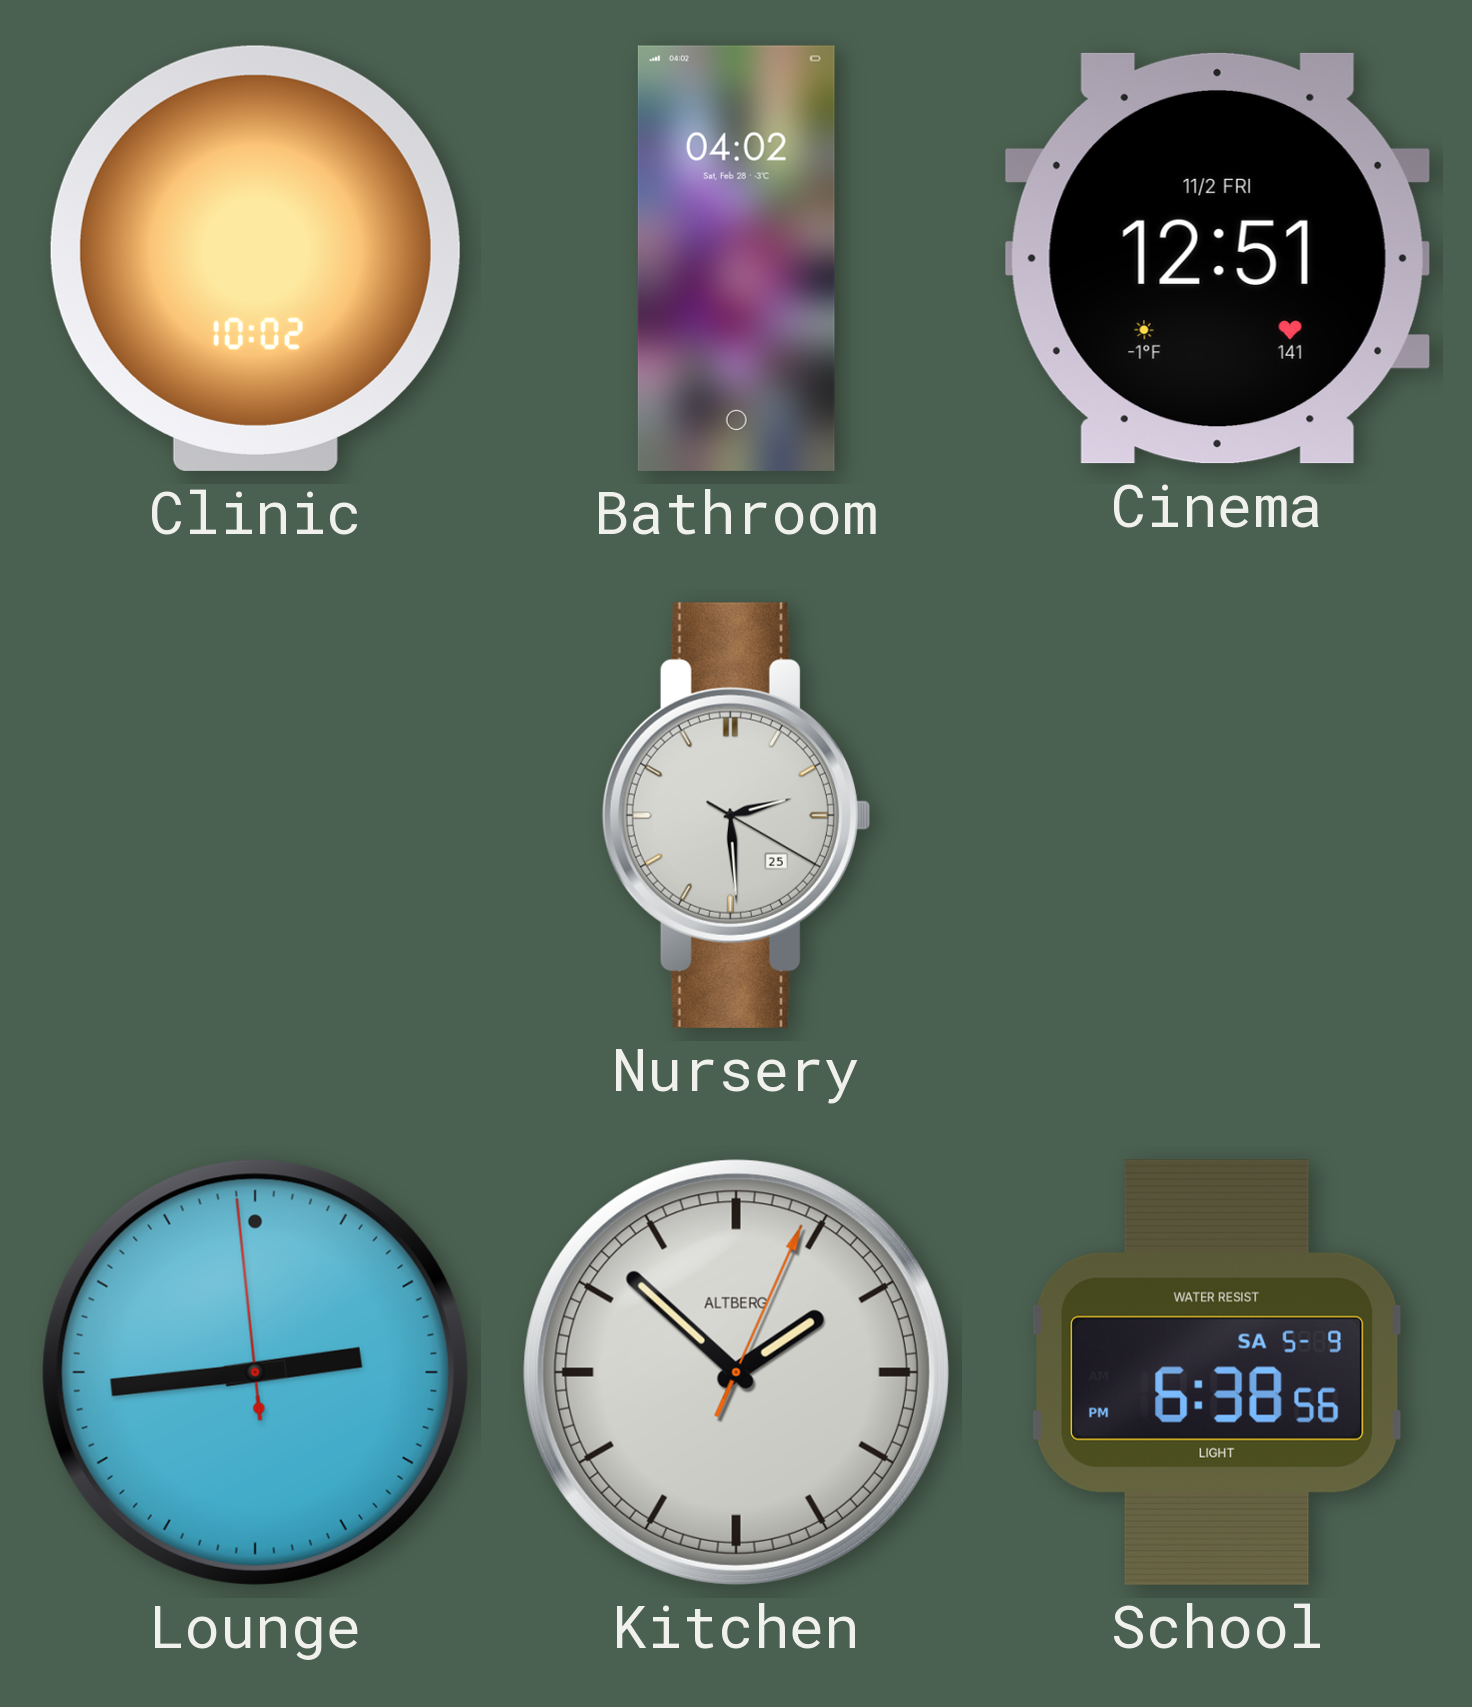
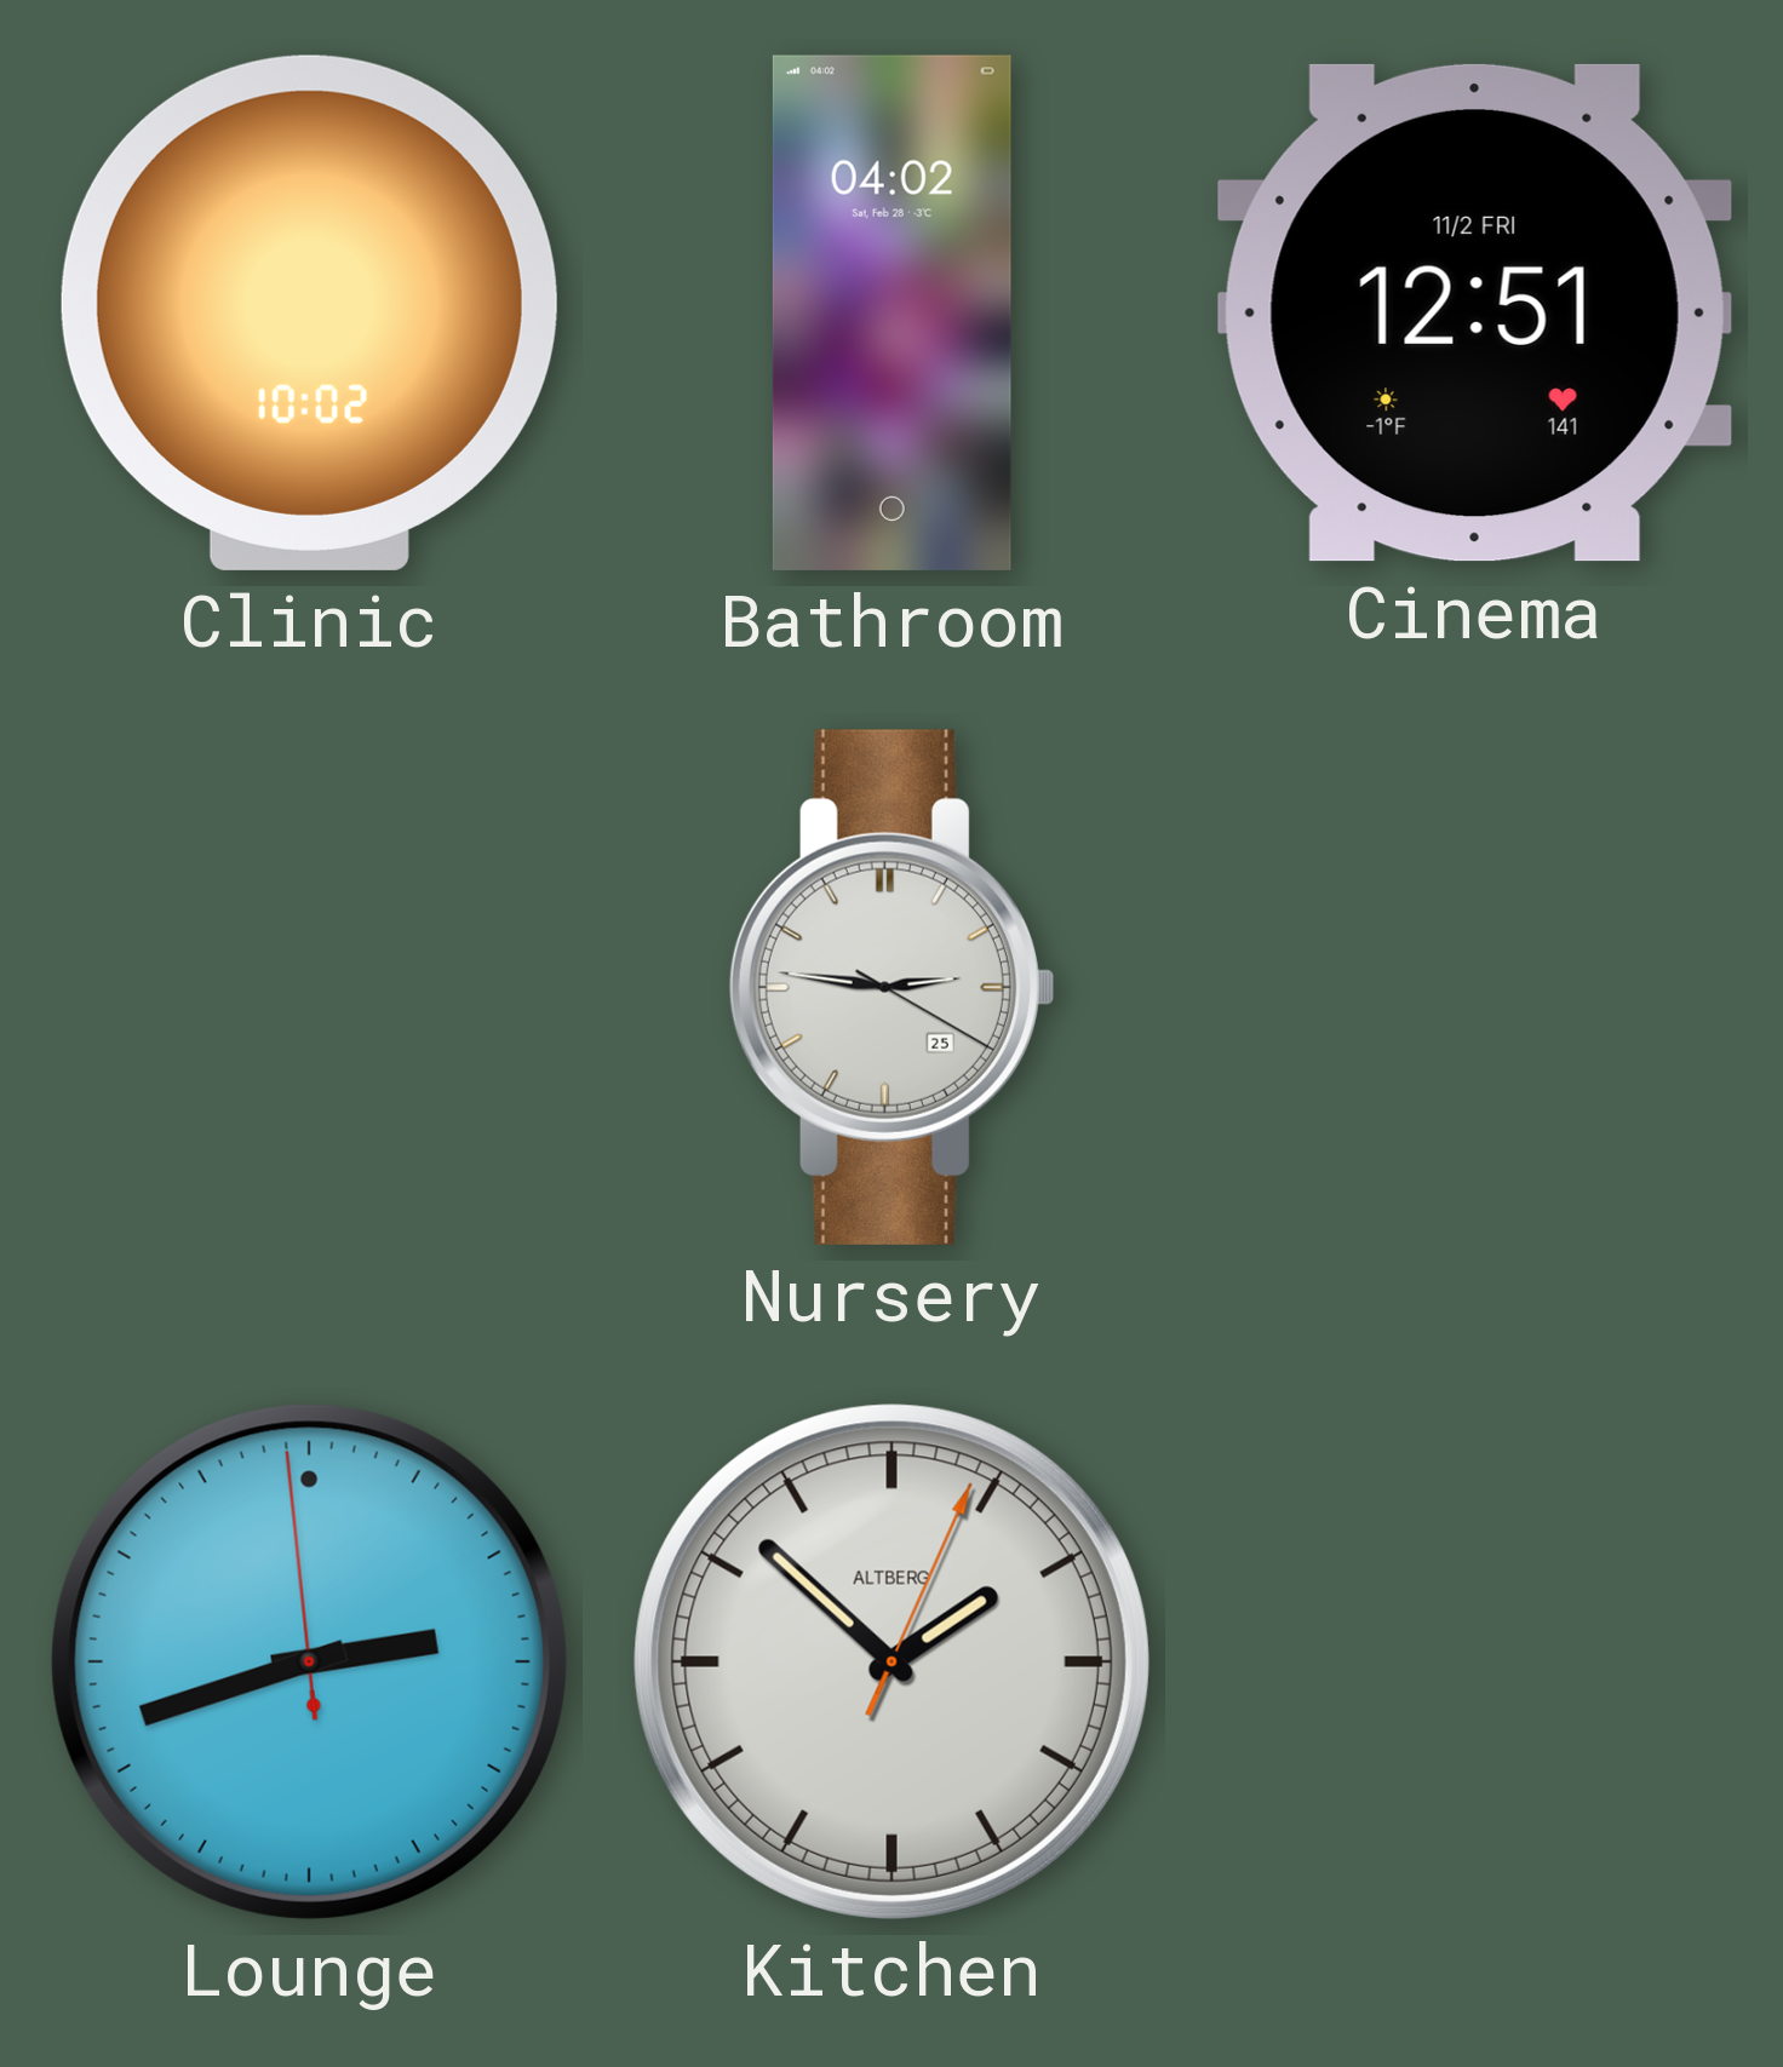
Nursery: 2:29 -> 2:46
Lounge: 2:43 -> 2:41
School: 6:38 -> none
